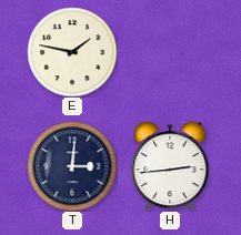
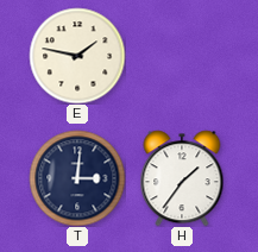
H: 2:44 -> 1:36
